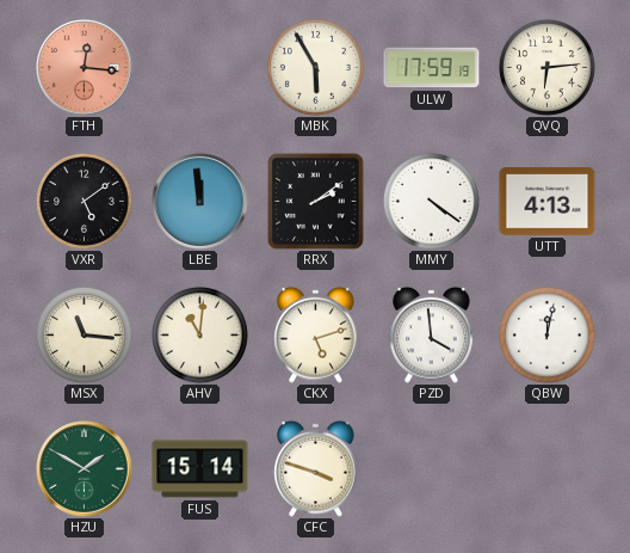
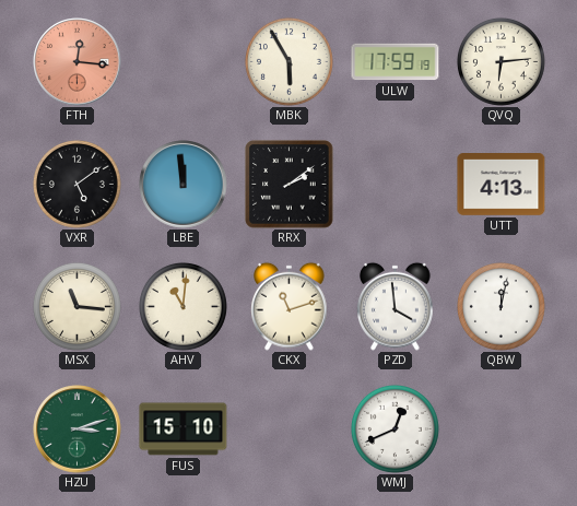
MMY: 4:21 -> none
CKX: 5:12 -> 11:12
HZU: 1:50 -> 3:12
FUS: 15:14 -> 15:10
CFC: 3:48 -> none
WMJ: none -> 12:41
